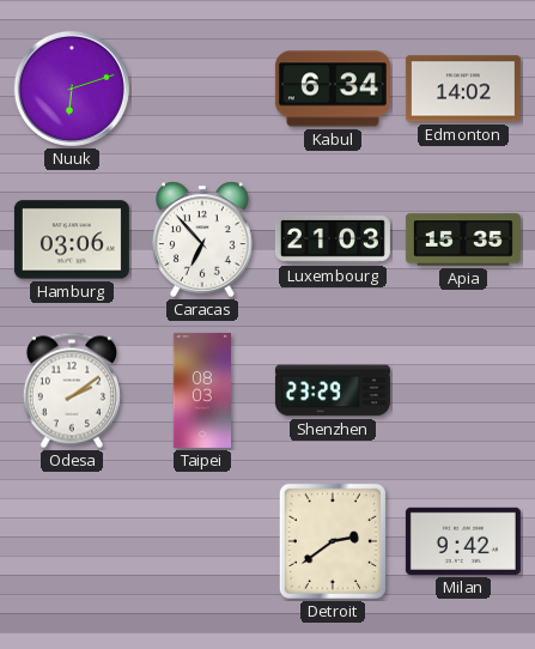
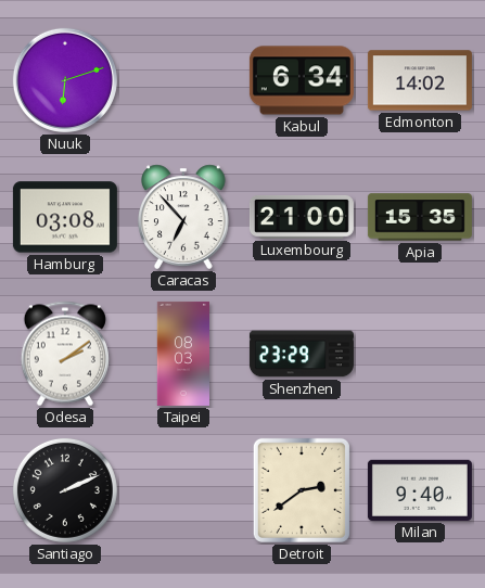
Hamburg: 03:06 -> 03:08
Luxembourg: 21:03 -> 21:00
Santiago: none -> 2:11
Milan: 9:42 -> 9:40
